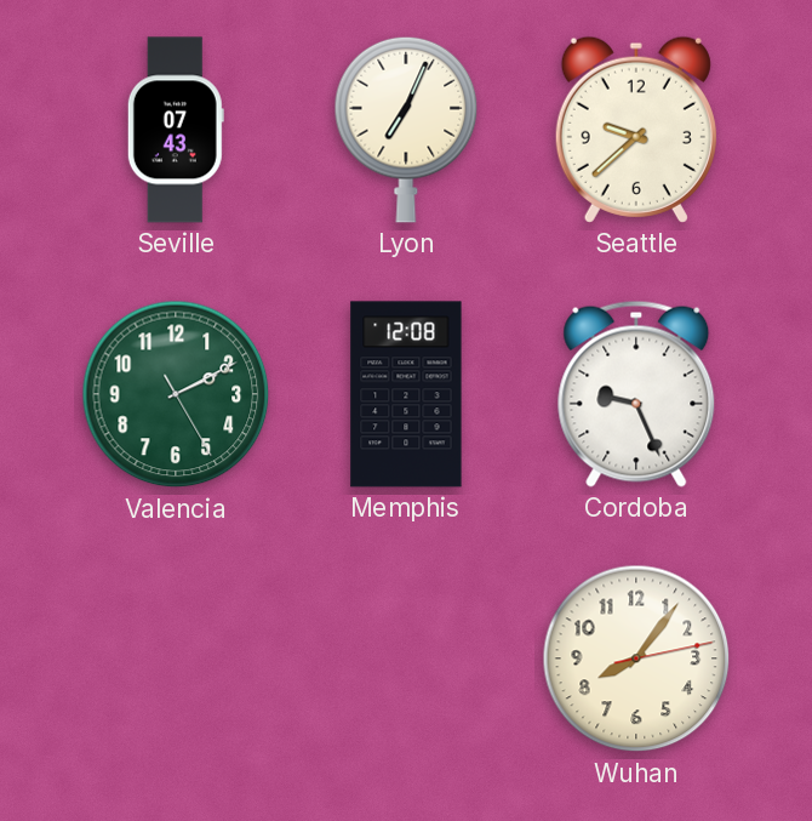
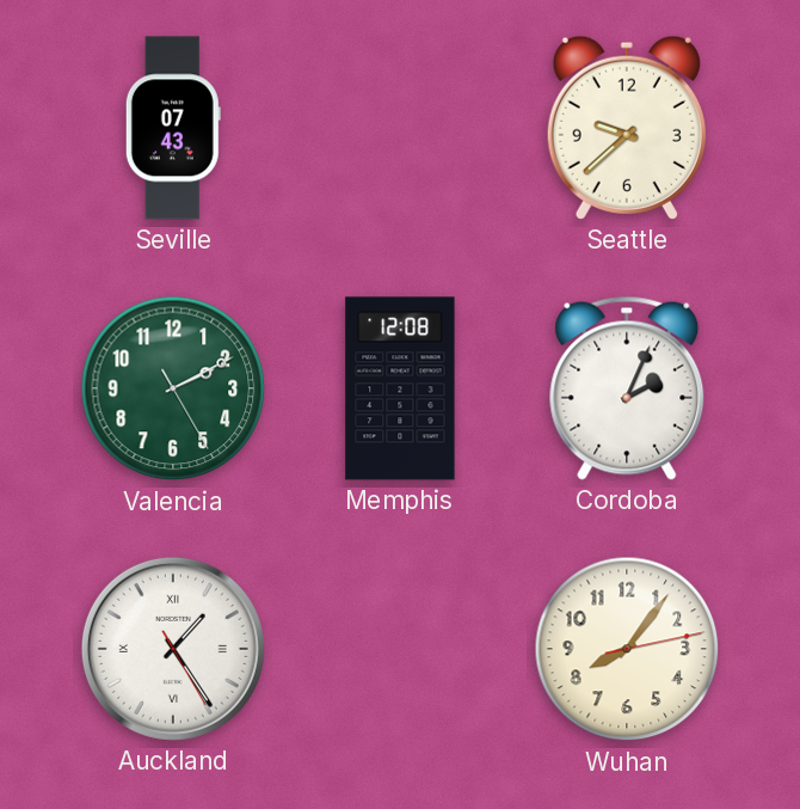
Lyon: 7:04 -> none
Cordoba: 9:26 -> 2:04
Auckland: none -> 1:24
